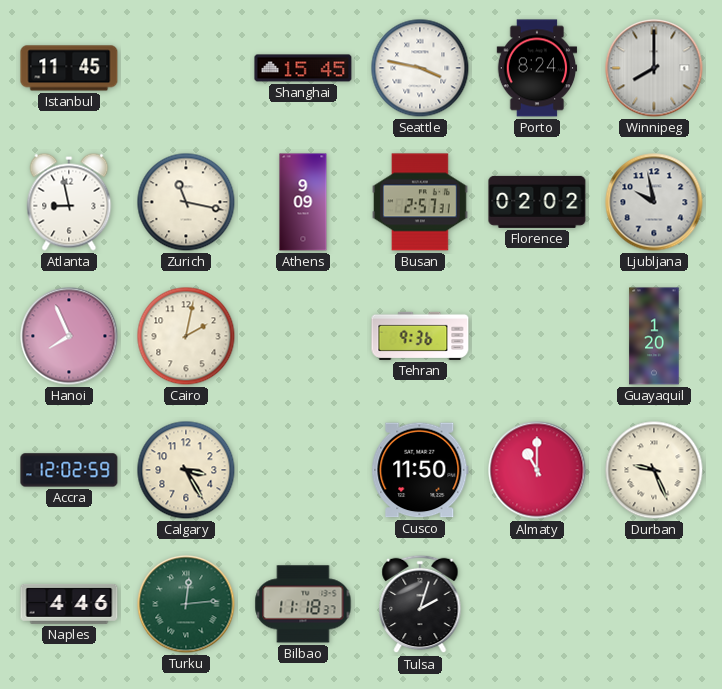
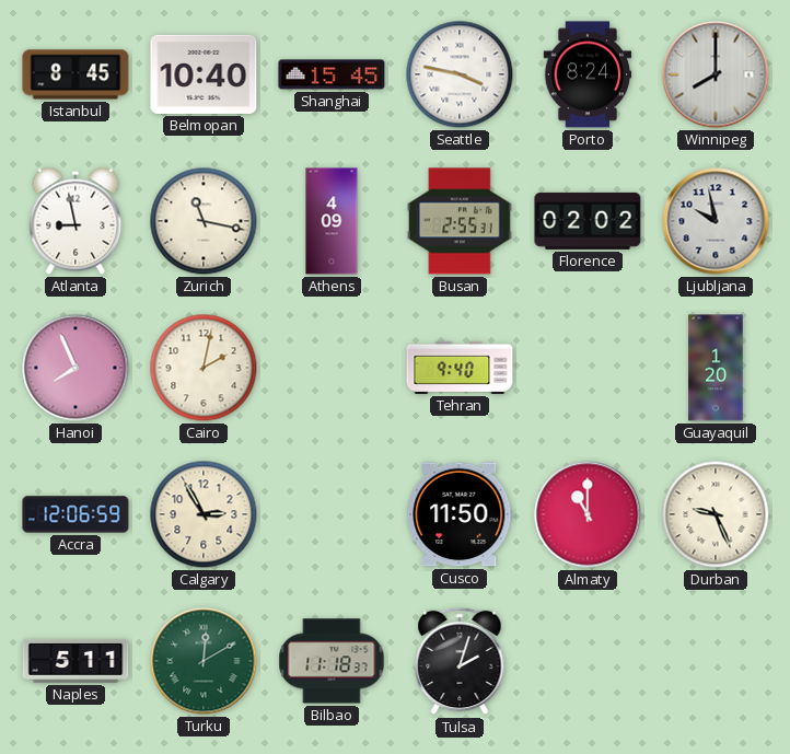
Istanbul: 11:45 -> 8:45
Belmopan: none -> 10:40
Athens: 9:09 -> 4:09
Busan: 2:57 -> 2:55
Tehran: 9:36 -> 9:40
Accra: 12:02 -> 12:06
Calgary: 3:25 -> 2:55
Naples: 4:46 -> 5:11
Turku: 12:14 -> 12:10
